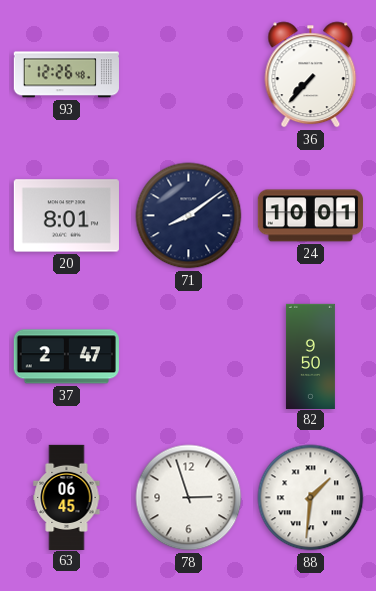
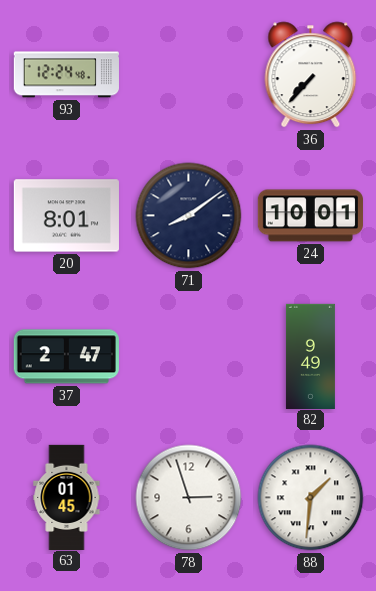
93: 12:26 -> 12:24
82: 9:50 -> 9:49
63: 06:45 -> 01:45
